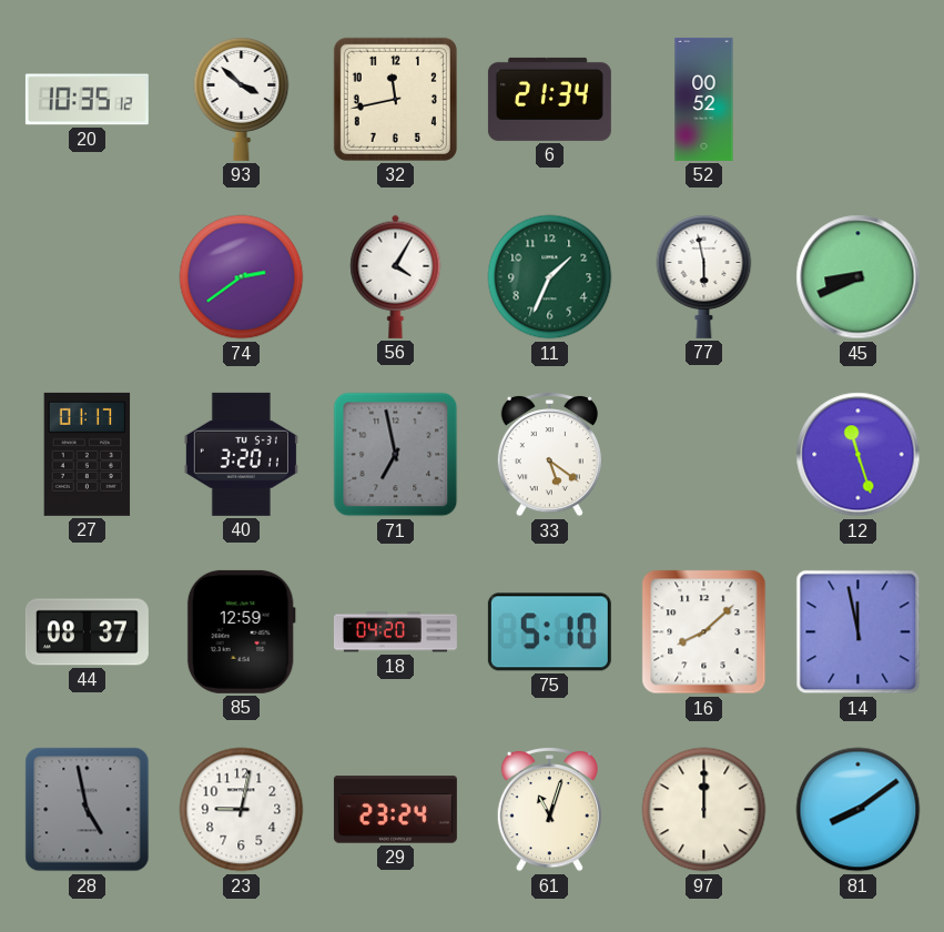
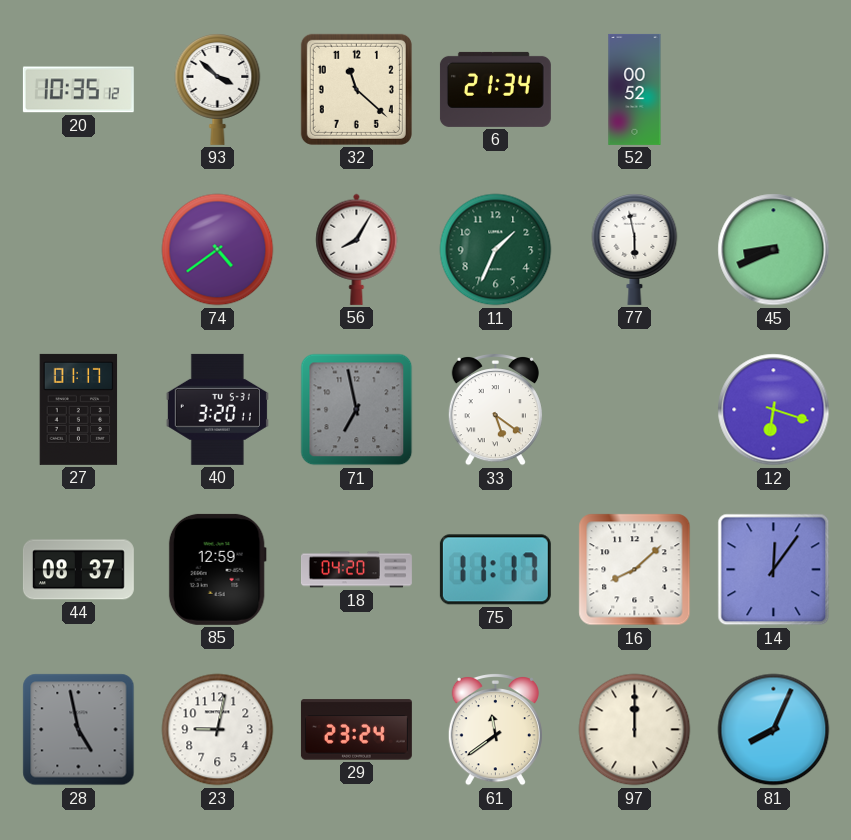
32: 11:43 -> 11:22
74: 2:39 -> 4:39
56: 4:05 -> 8:05
12: 11:27 -> 6:18
75: 5:10 -> 11:17
14: 11:58 -> 12:06
61: 11:03 -> 11:39
81: 8:09 -> 8:04
